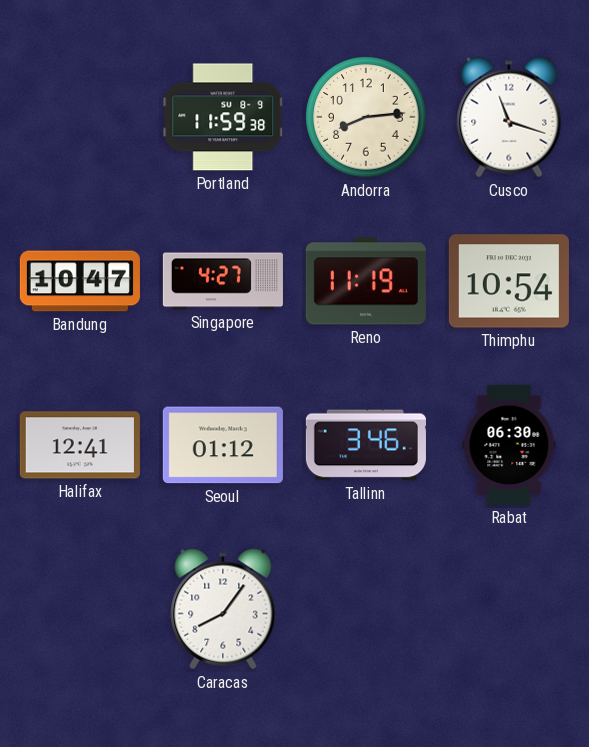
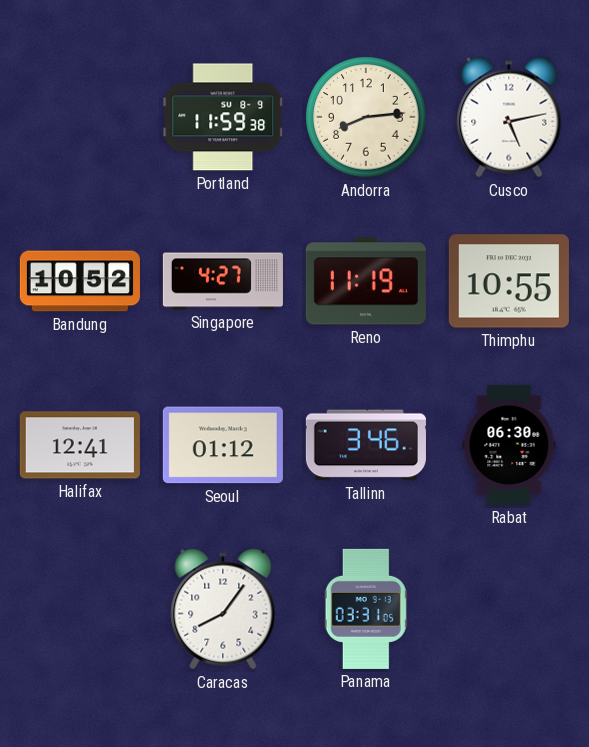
Cusco: 11:18 -> 5:13
Bandung: 10:47 -> 10:52
Thimphu: 10:54 -> 10:55
Panama: none -> 03:31
